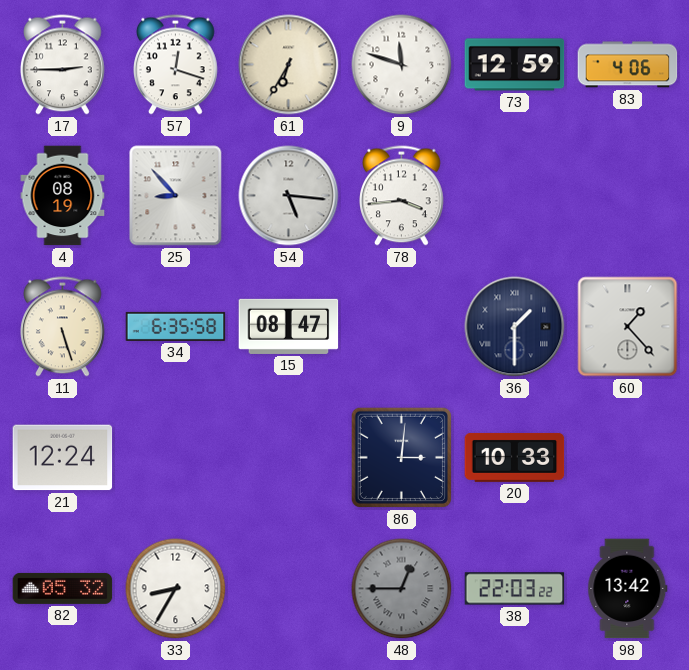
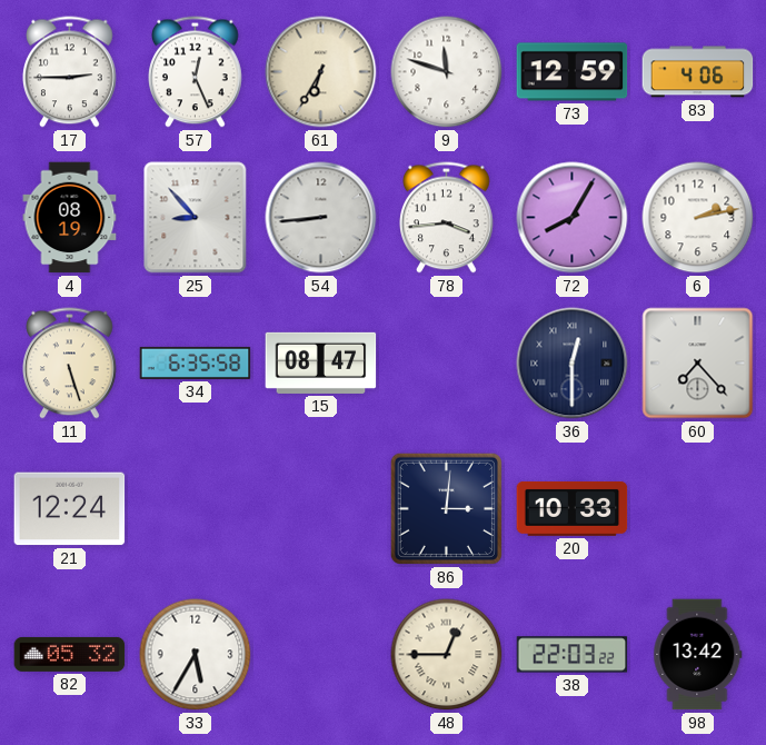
57: 12:18 -> 12:26
54: 5:16 -> 8:44
72: none -> 8:05
6: none -> 2:13
36: 1:30 -> 12:30
60: 1:23 -> 7:23
33: 8:35 -> 5:35
48 dial: grey -> cream
